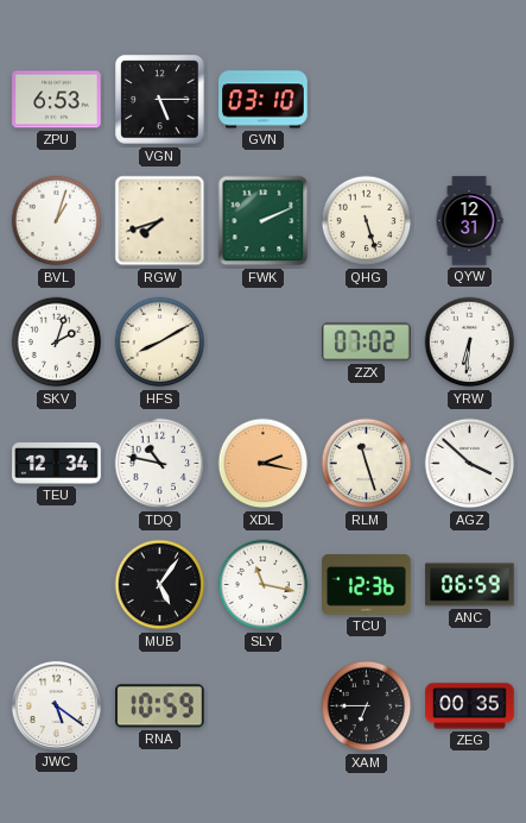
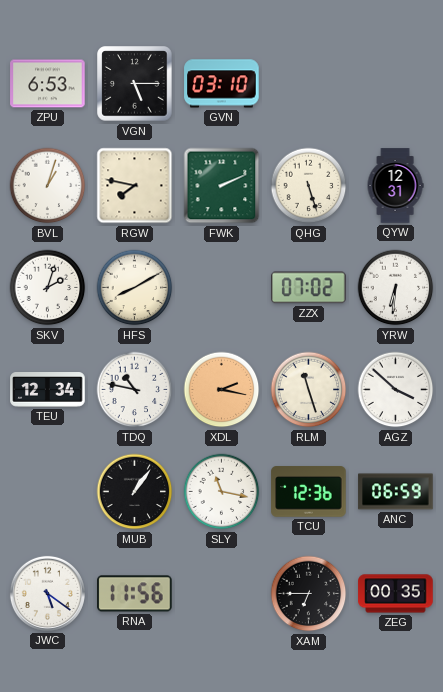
RGW: 7:42 -> 7:47
MUB: 5:06 -> 1:06
RNA: 10:59 -> 11:56
